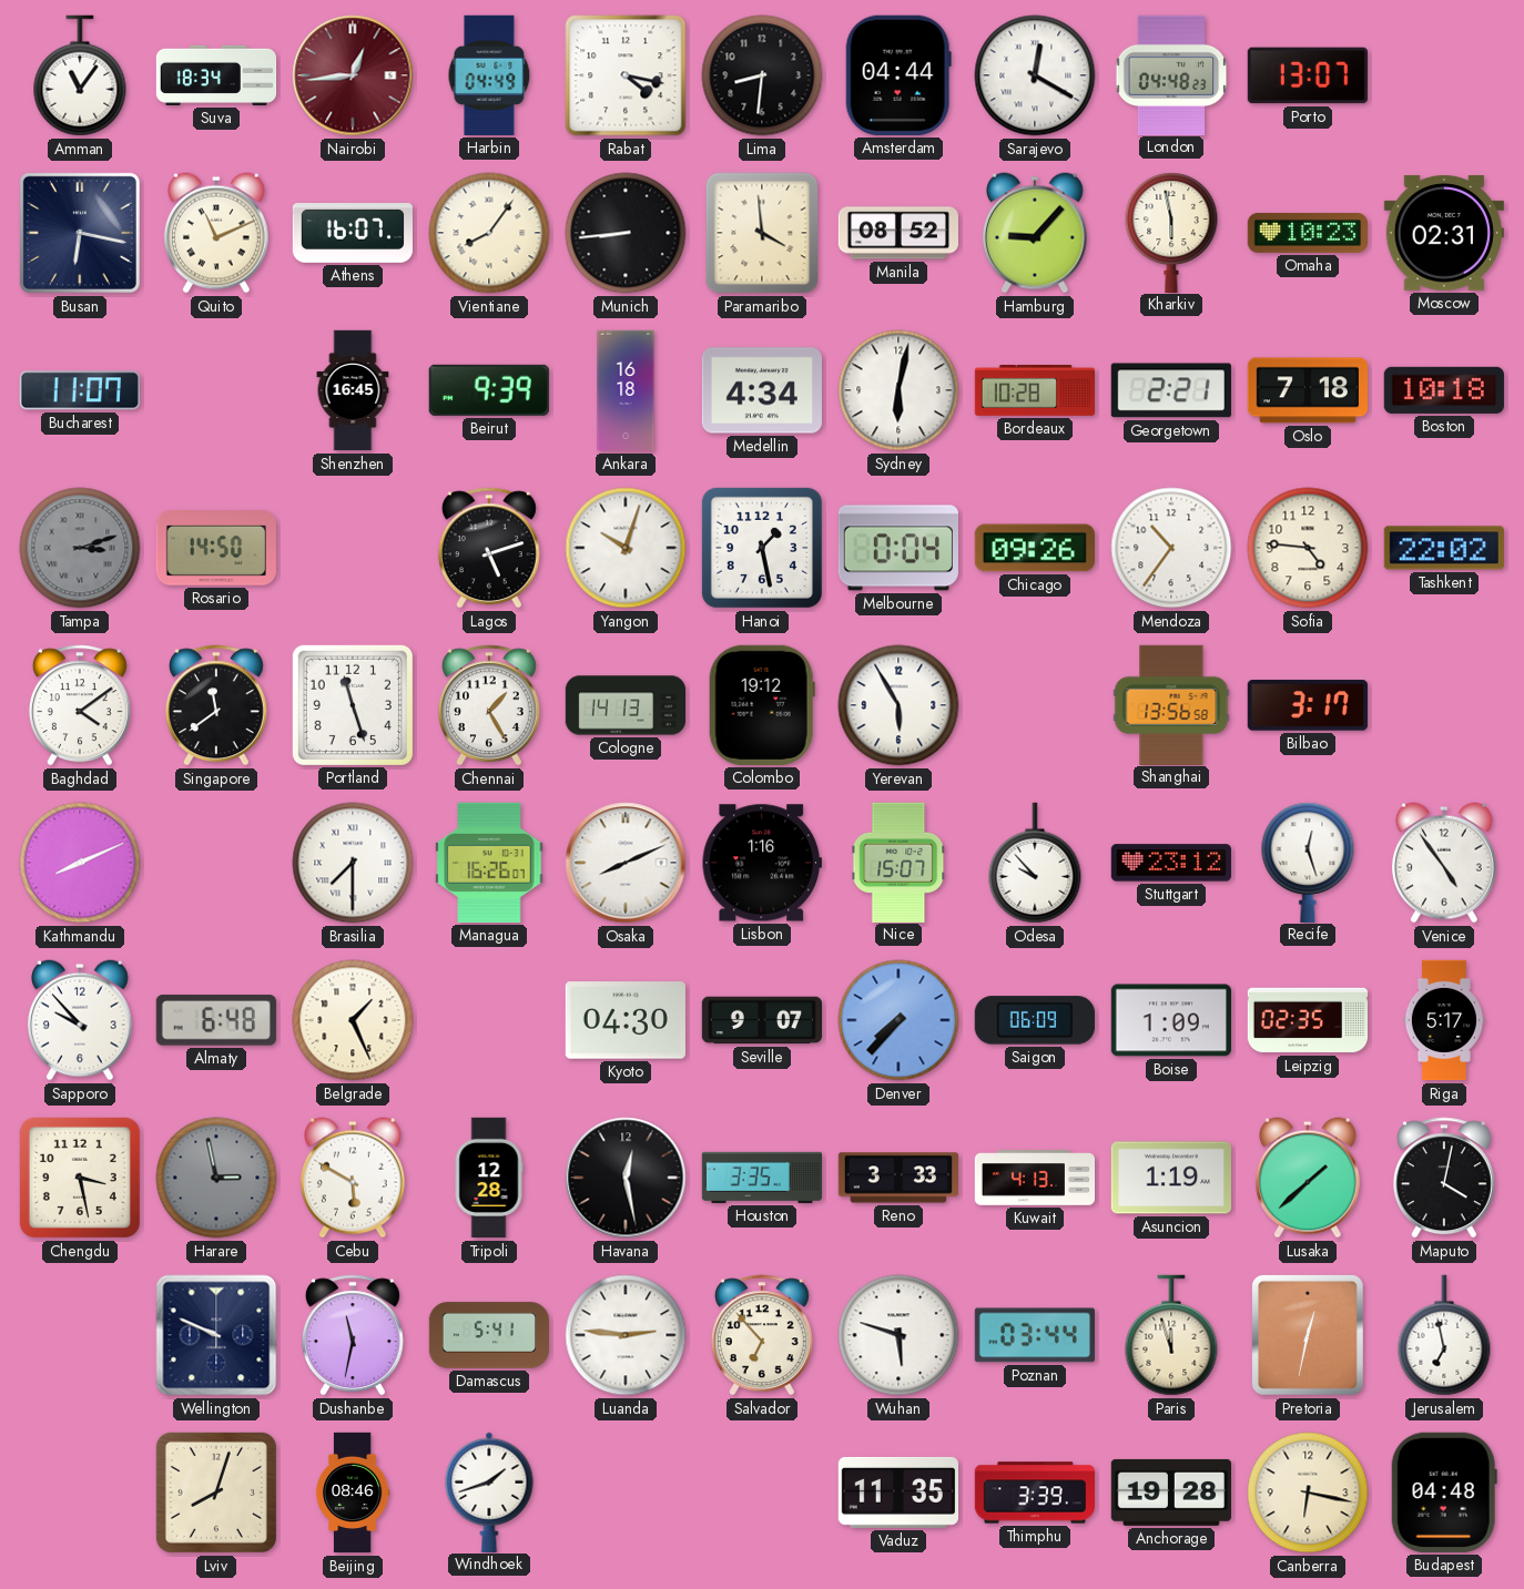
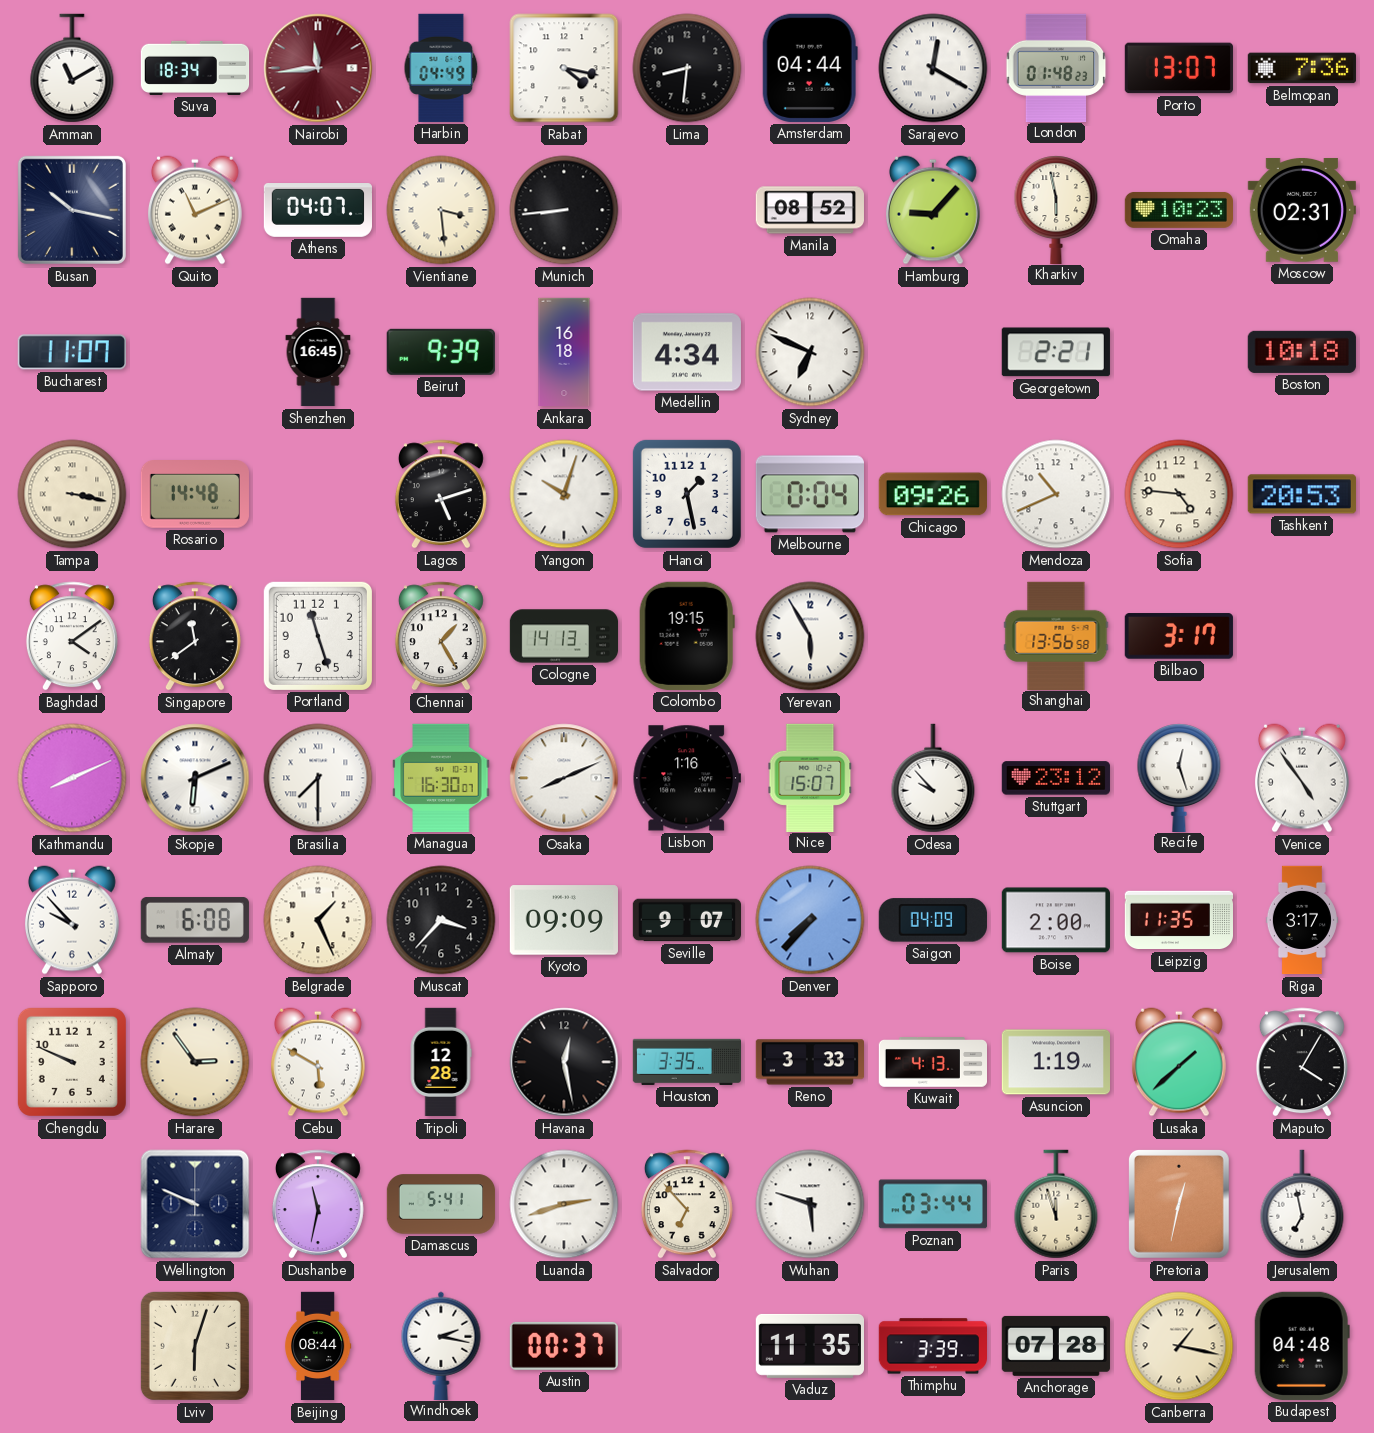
Amman: 11:06 -> 11:10
Nairobi: 12:44 -> 11:44
London: 04:48 -> 01:48
Belmopan: none -> 7:36
Busan: 6:17 -> 10:17
Athens: 16:07 -> 04:07
Vientiane: 8:06 -> 3:29
Paramaribo: 3:59 -> none
Sydney: 6:02 -> 6:49
Bordeaux: 10:28 -> none
Oslo: 7:18 -> none
Tampa: 3:12 -> 3:17
Tampa dial: grey -> cream
Rosario: 14:50 -> 14:48
Mendoza: 10:36 -> 10:41
Tashkent: 22:02 -> 20:53
Colombo: 19:12 -> 19:15
Skopje: none -> 6:11
Managua: 16:26 -> 16:30
Almaty: 6:48 -> 6:08
Muscat: none -> 3:37
Kyoto: 04:30 -> 09:09
Saigon: 06:09 -> 04:09
Boise: 1:09 -> 2:00
Leipzig: 02:35 -> 11:35
Riga: 5:17 -> 3:17
Chengdu: 3:28 -> 9:49
Harare: 2:58 -> 2:54
Harare dial: grey -> cream
Maputo: 4:02 -> 4:05
Luanda: 2:46 -> 2:42
Lviv: 8:03 -> 6:03
Beijing: 08:46 -> 08:44
Windhoek: 1:42 -> 2:17
Austin: none -> 00:37
Anchorage: 19:28 -> 07:28
Canberra: 6:17 -> 1:17
